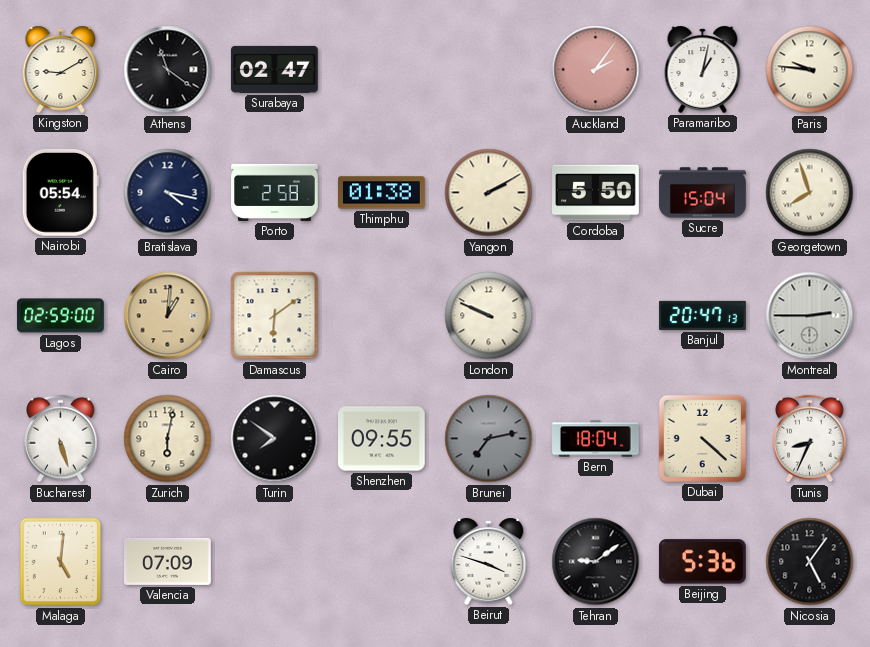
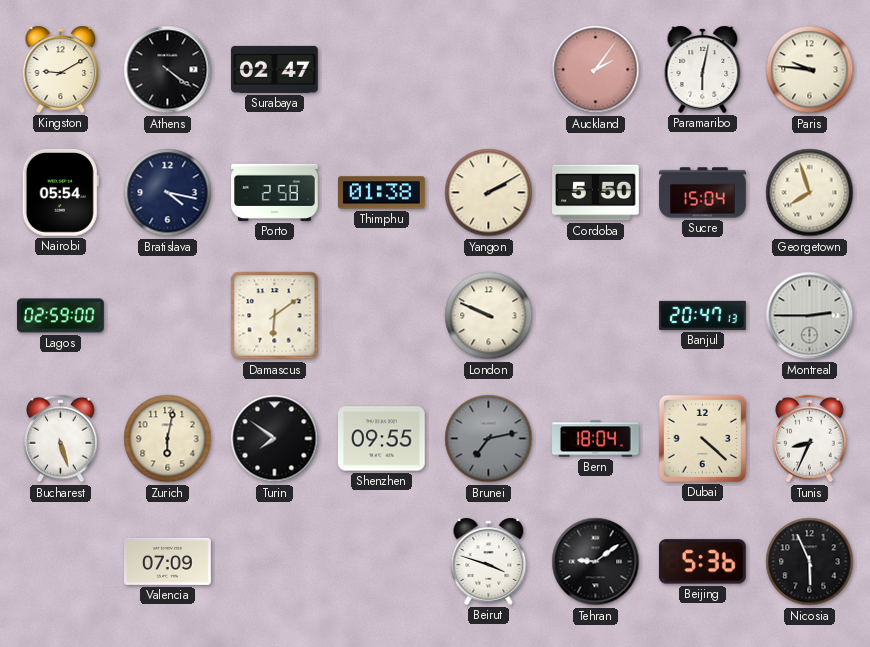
Athens: 11:21 -> 4:21
Paramaribo: 1:02 -> 6:02
Cairo: 1:01 -> none
Malaga: 5:01 -> none
Nicosia: 5:06 -> 5:56
